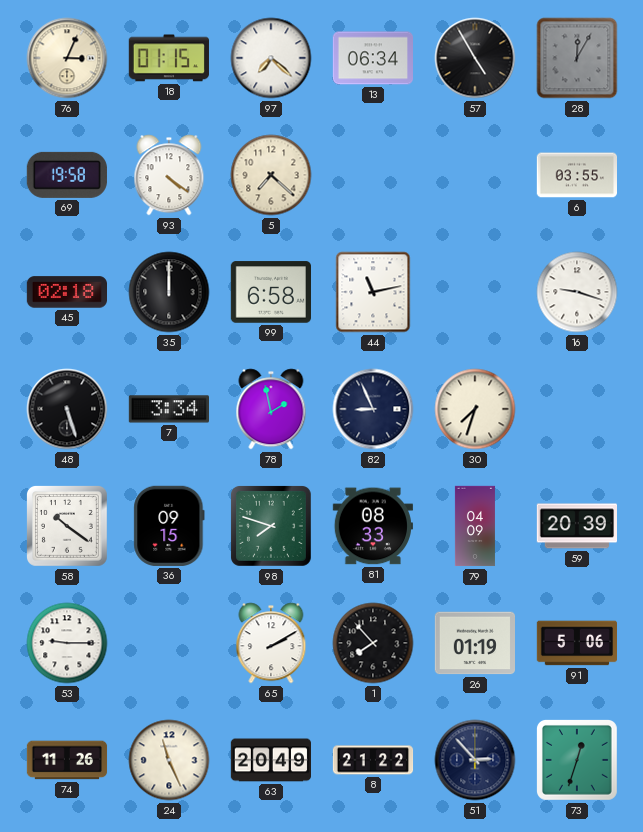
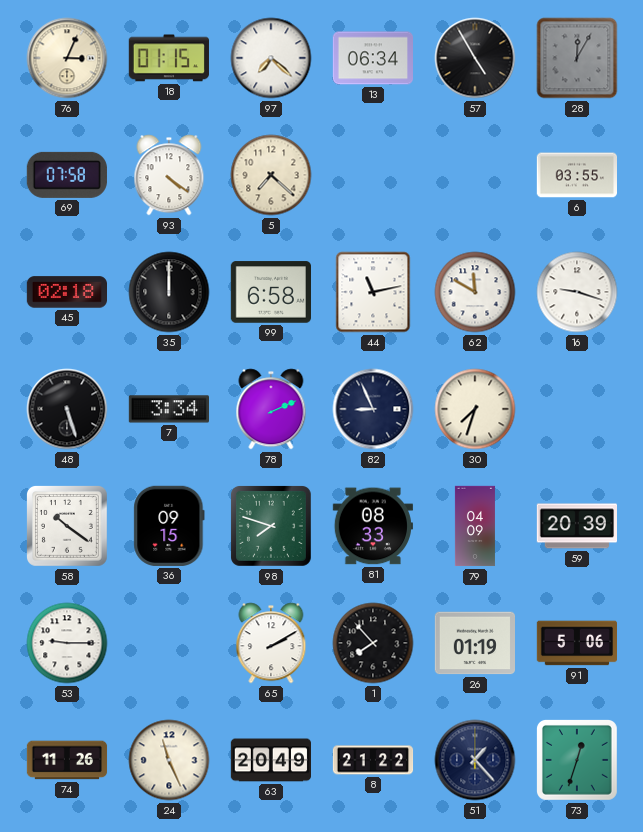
69: 19:58 -> 07:58
62: none -> 11:50
78: 1:58 -> 2:11
51: 2:53 -> 1:23
